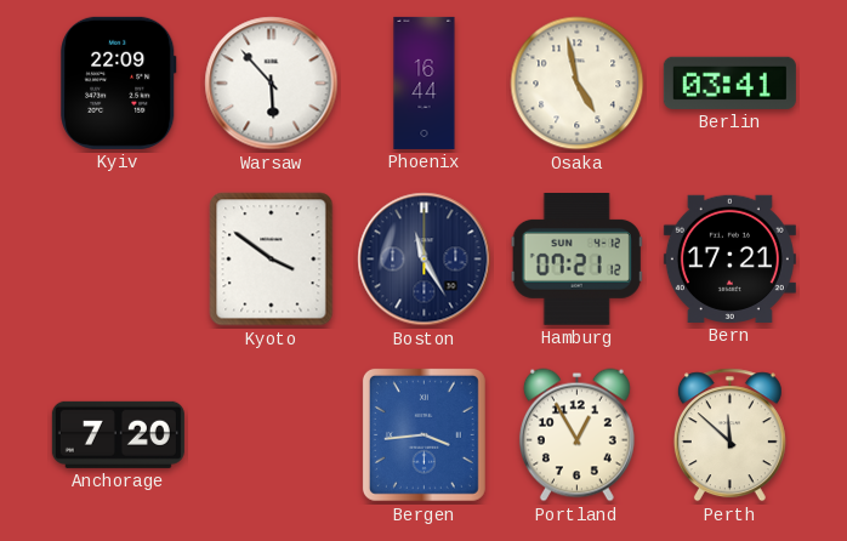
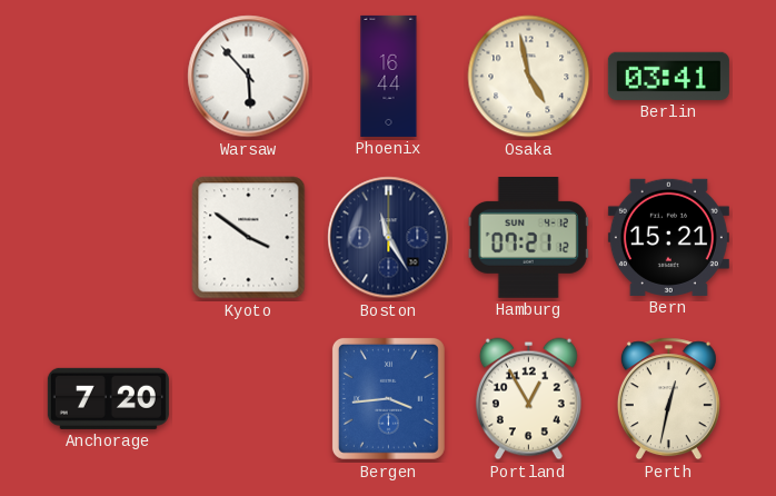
Kyiv: 22:09 -> none
Bern: 17:21 -> 15:21
Perth: 11:52 -> 12:32
